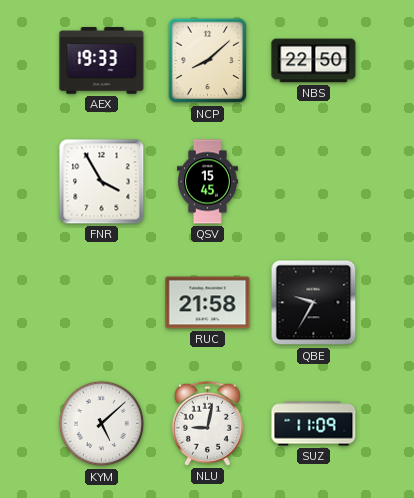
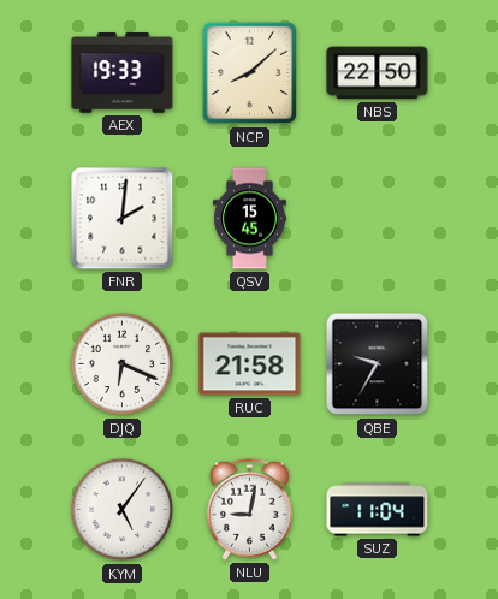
FNR: 3:55 -> 2:01
DJQ: none -> 6:19
KYM: 5:08 -> 5:06
SUZ: 11:09 -> 11:04
